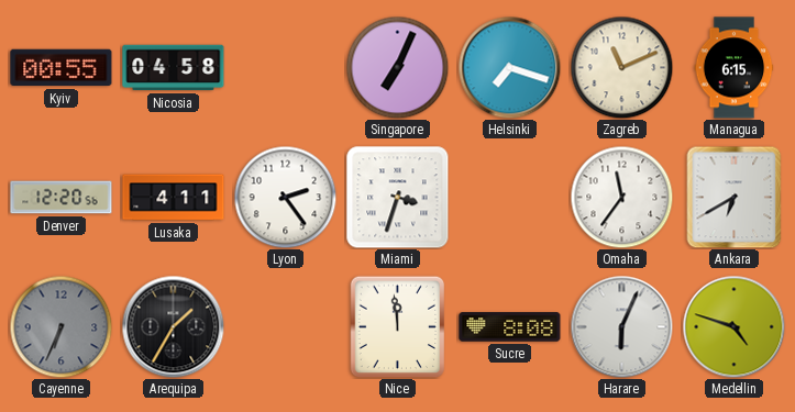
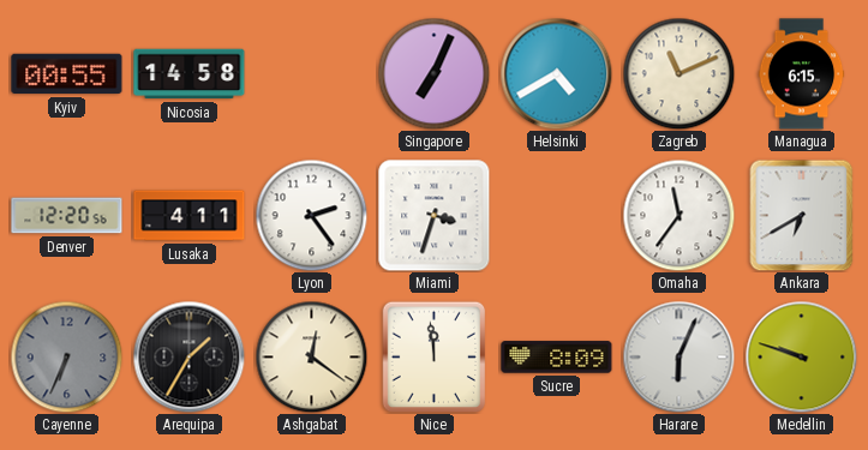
Nicosia: 04:58 -> 14:58
Helsinki: 7:18 -> 4:40
Ashgabat: none -> 12:21
Sucre: 8:08 -> 8:09
Medellin: 4:48 -> 9:48
